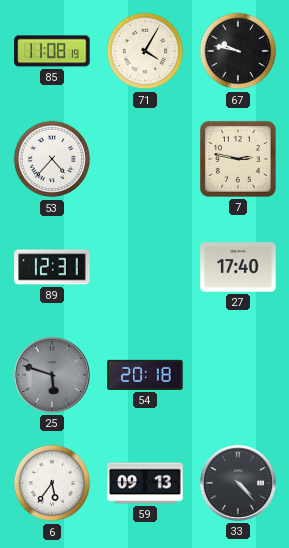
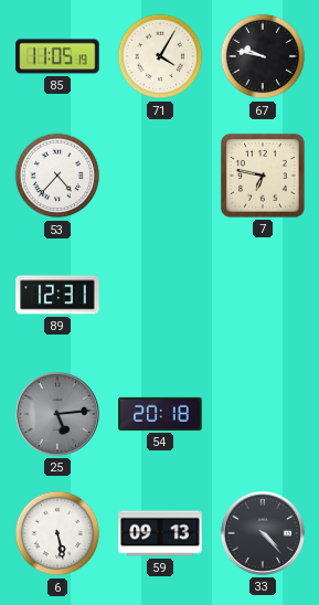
85: 11:08 -> 11:05
7: 2:47 -> 6:47
27: 17:40 -> none
25: 5:48 -> 5:14
6: 5:36 -> 5:28
